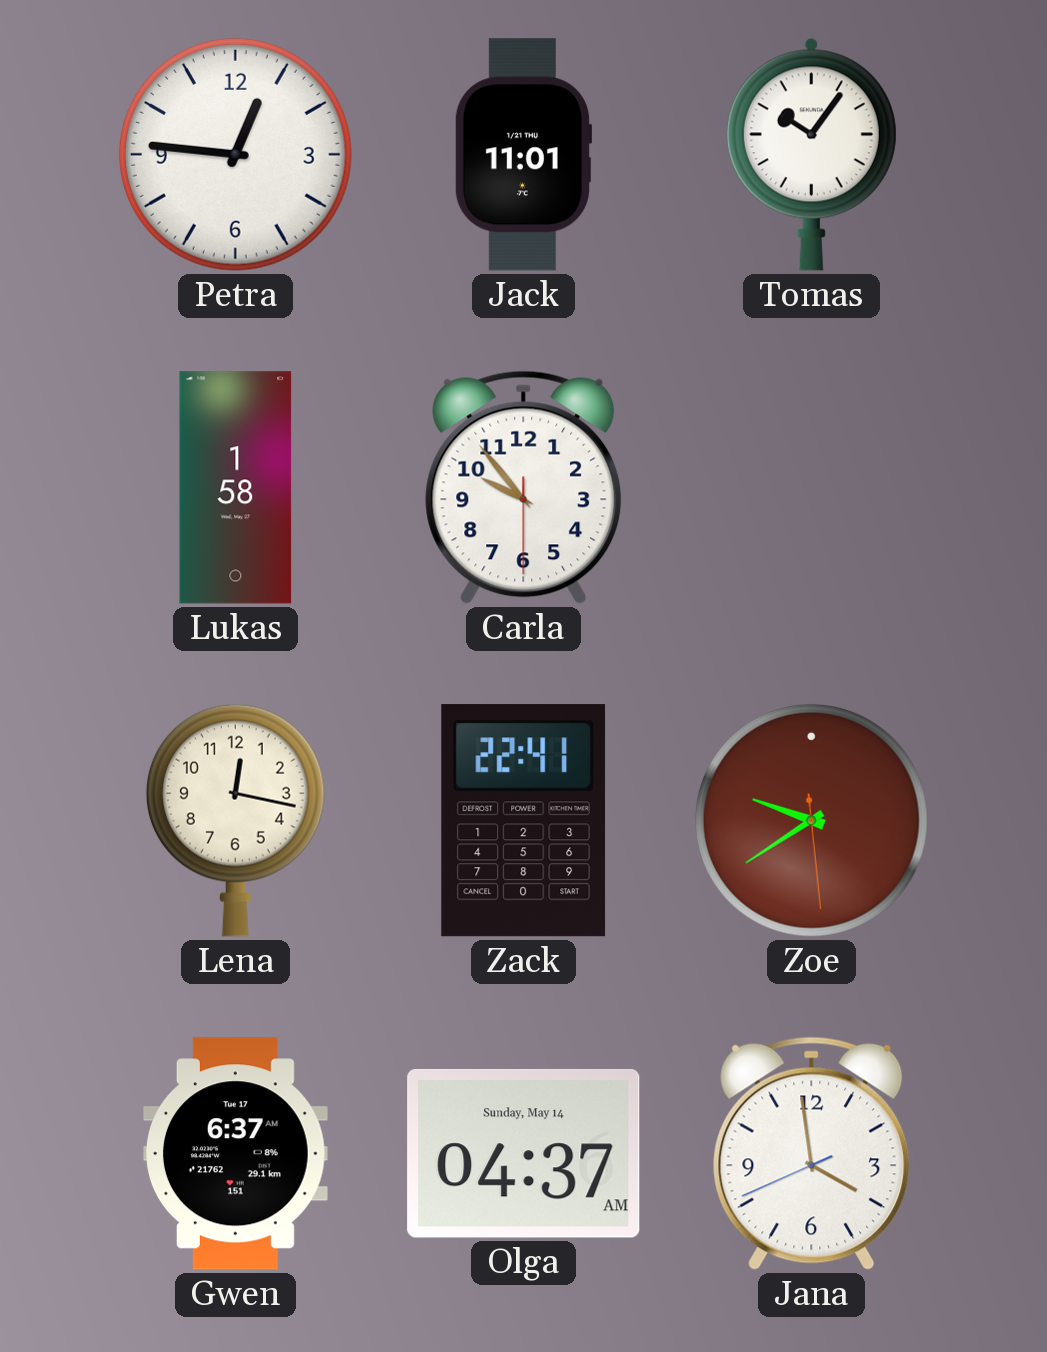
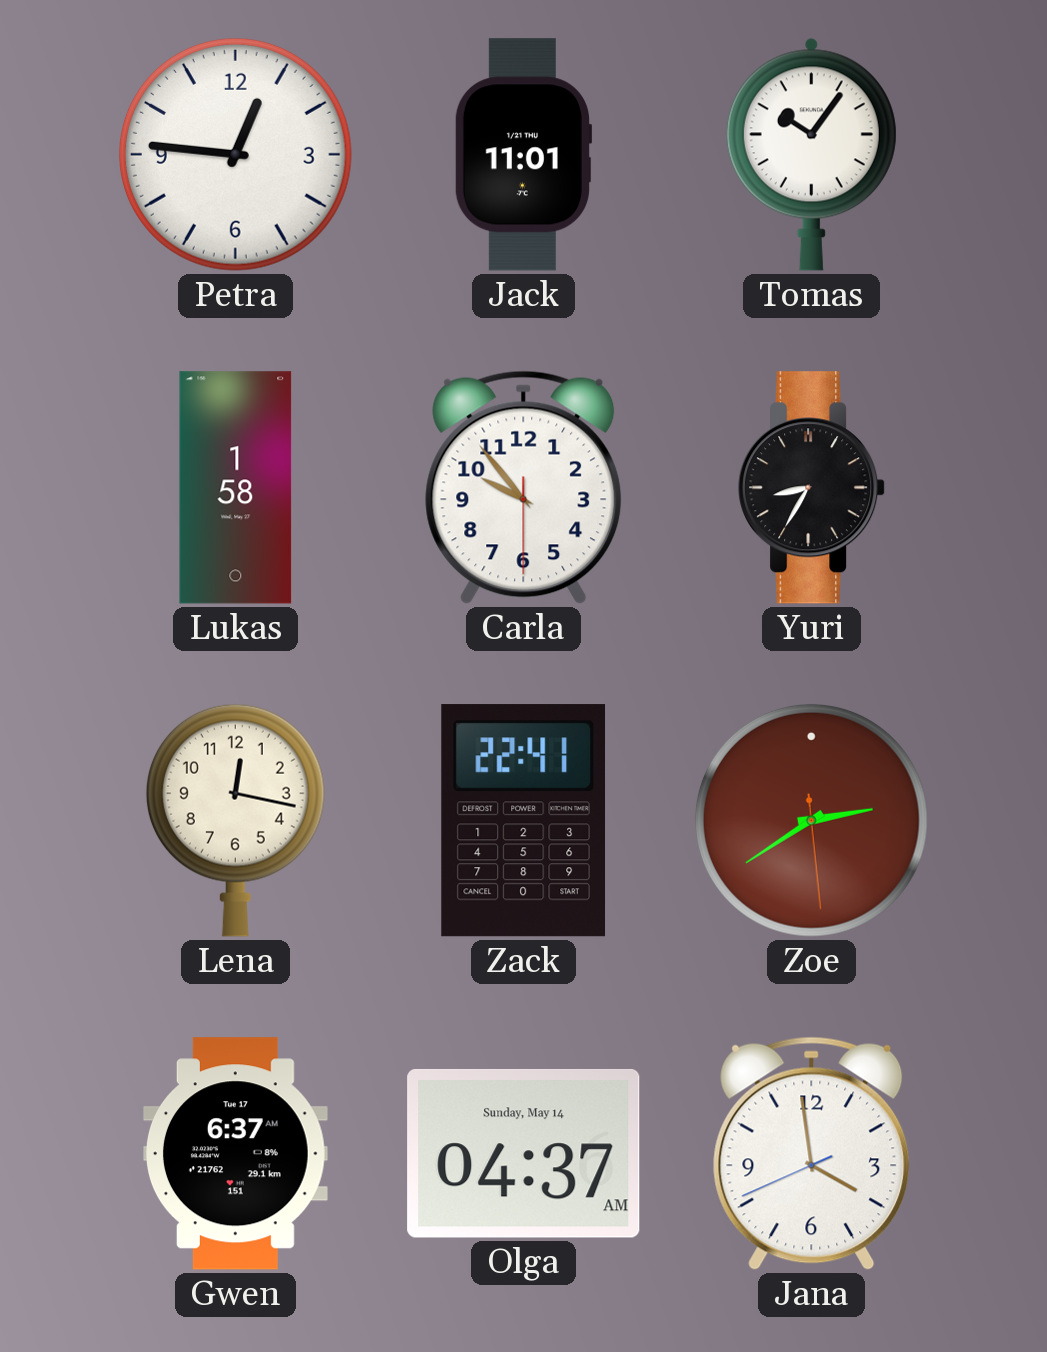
Yuri: none -> 8:35
Zoe: 9:39 -> 2:39
